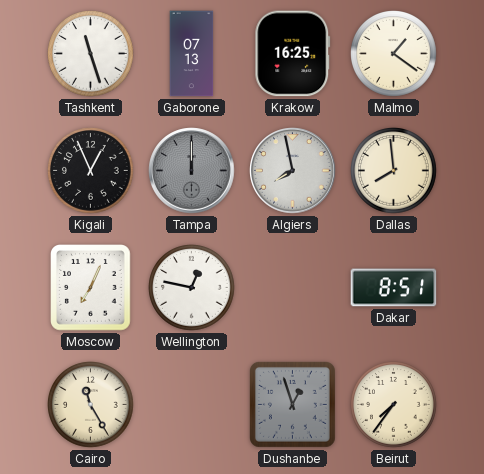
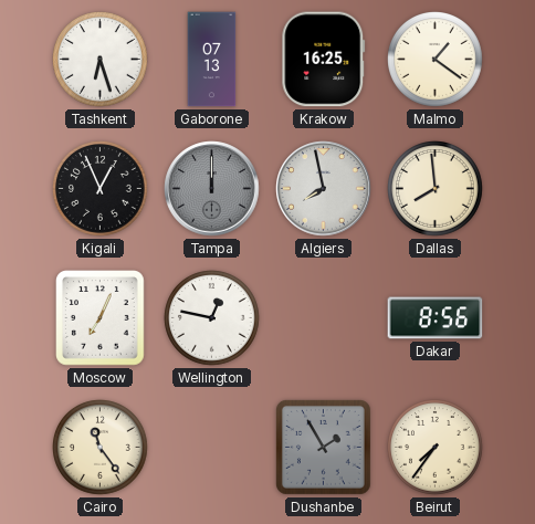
Tashkent: 11:27 -> 6:27
Dakar: 8:51 -> 8:56
Cairo: 11:25 -> 11:24
Dushanbe: 12:57 -> 1:55
